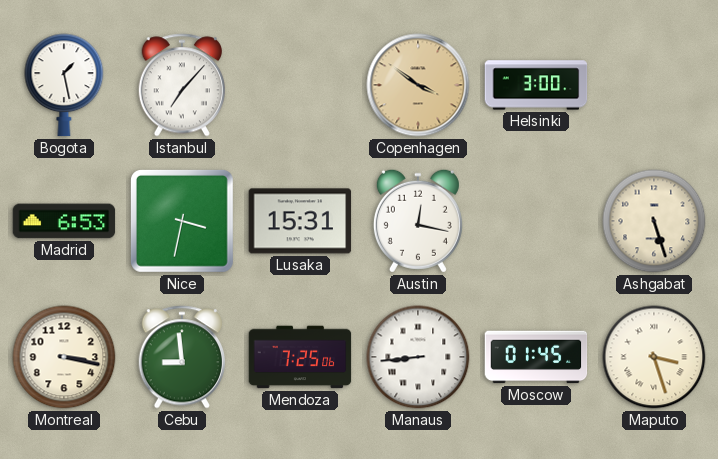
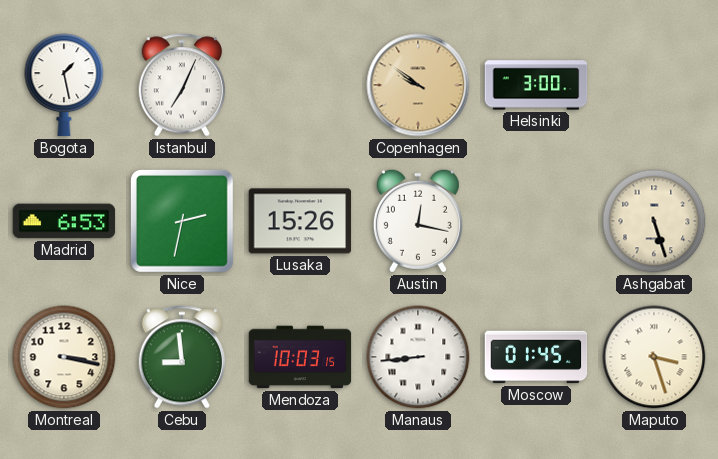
Istanbul: 7:07 -> 7:04
Copenhagen: 3:51 -> 9:51
Nice: 3:32 -> 2:32
Lusaka: 15:31 -> 15:26
Mendoza: 7:25 -> 10:03
